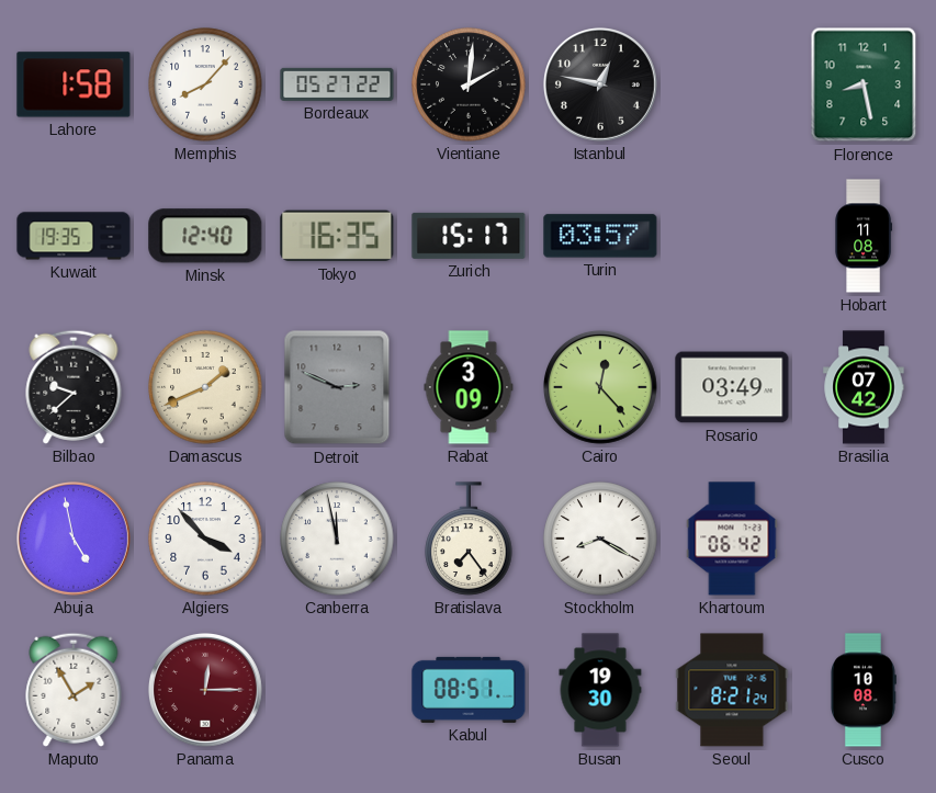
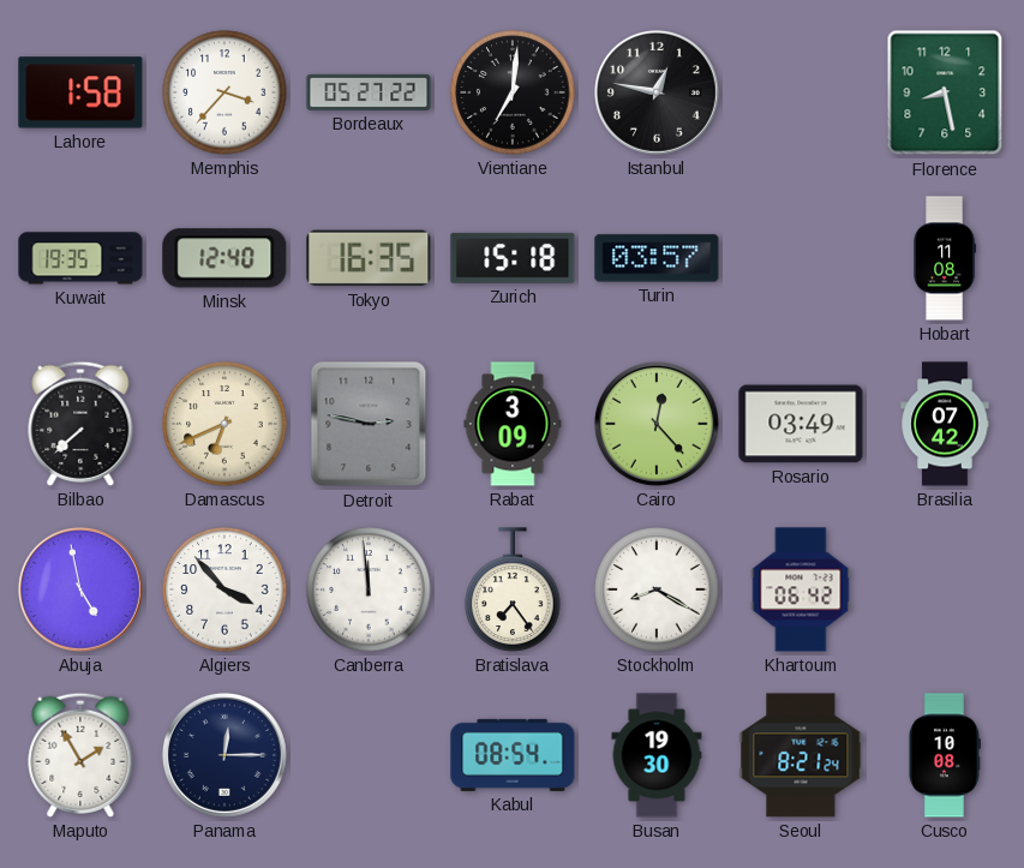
Memphis: 8:07 -> 3:37
Vientiane: 2:01 -> 7:01
Zurich: 15:17 -> 15:18
Bilbao: 9:38 -> 7:38
Damascus: 1:41 -> 6:41
Detroit: 2:49 -> 2:47
Canberra: 11:58 -> 11:59
Panama dial: burgundy -> navy
Kabul: 08:51 -> 08:54
